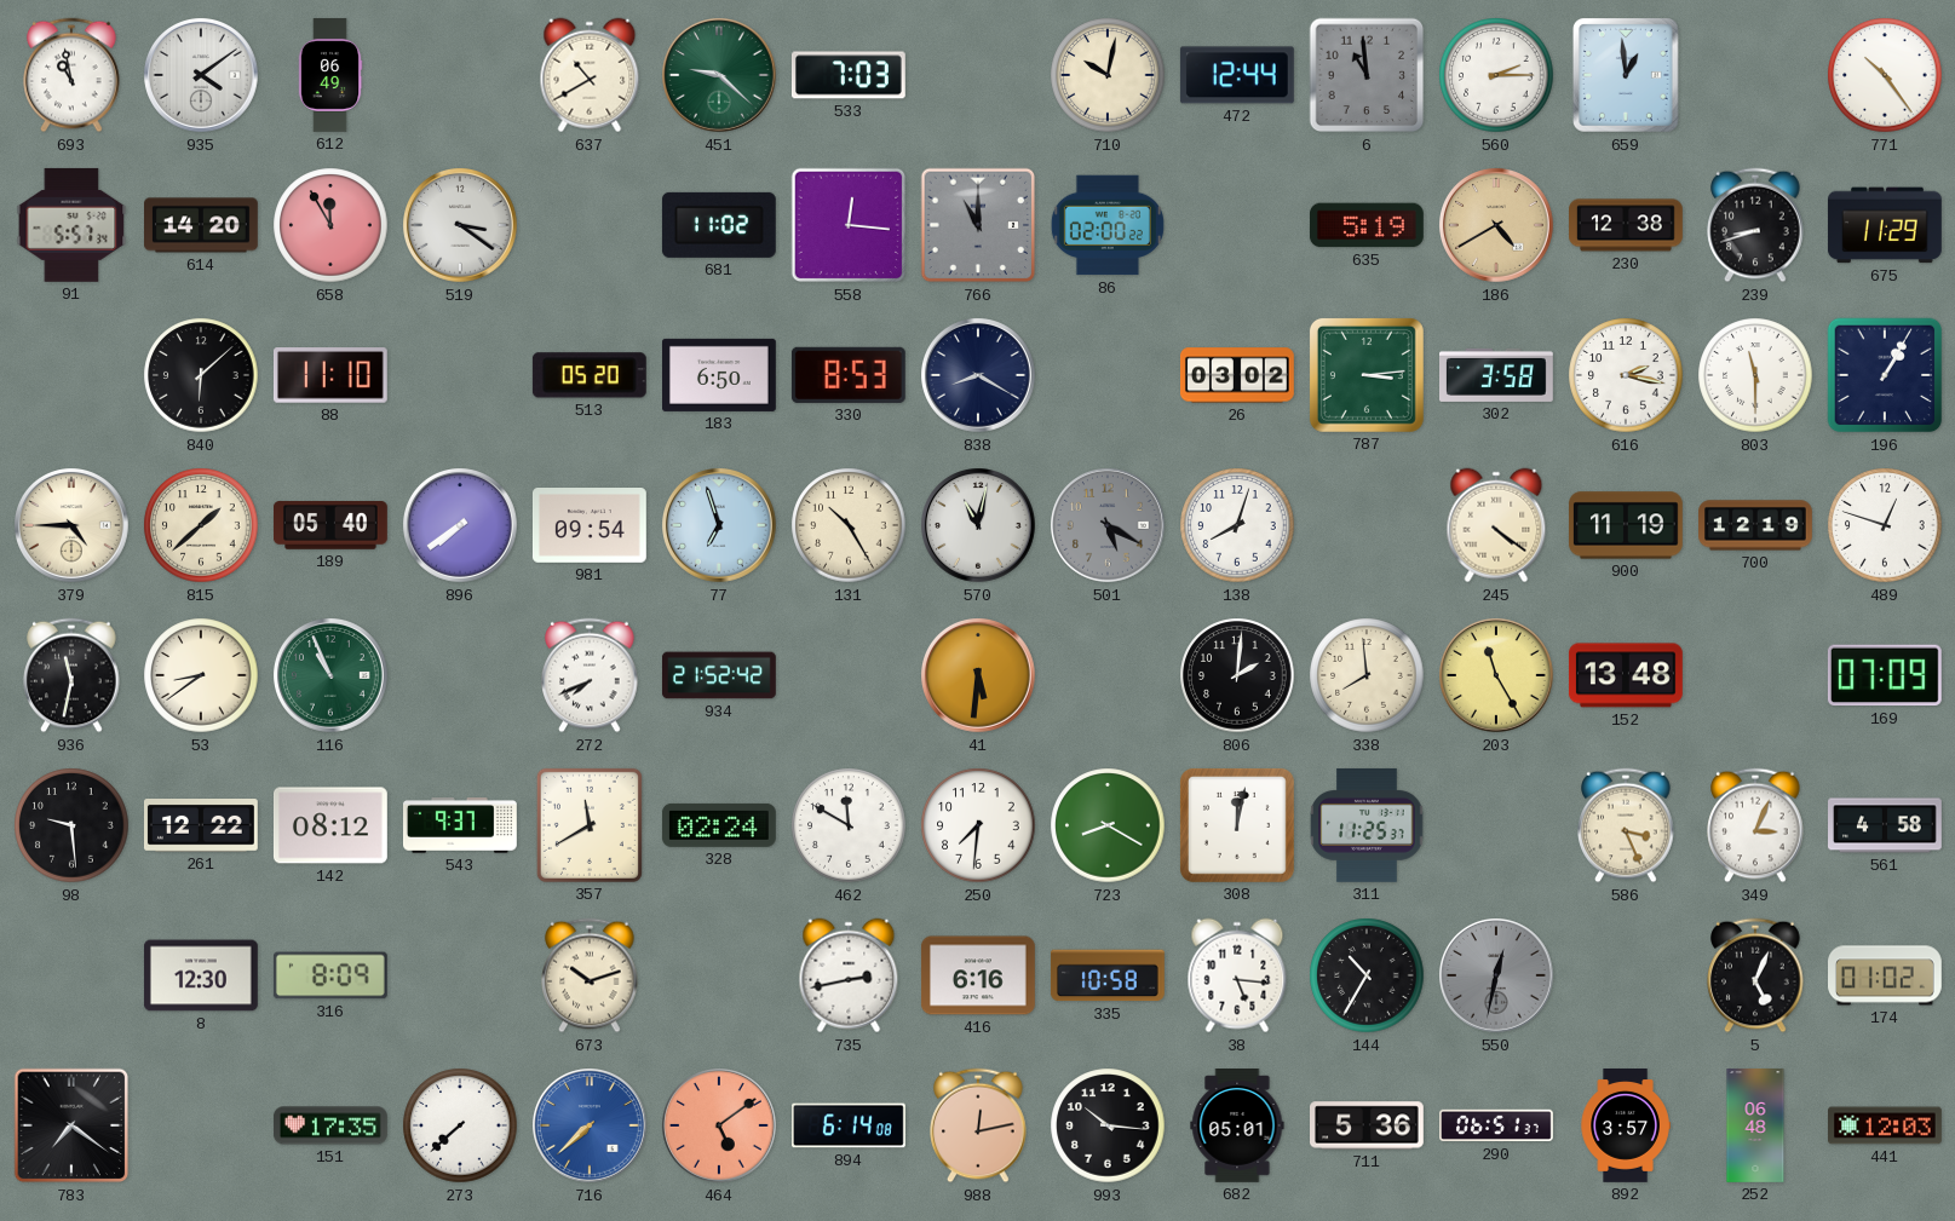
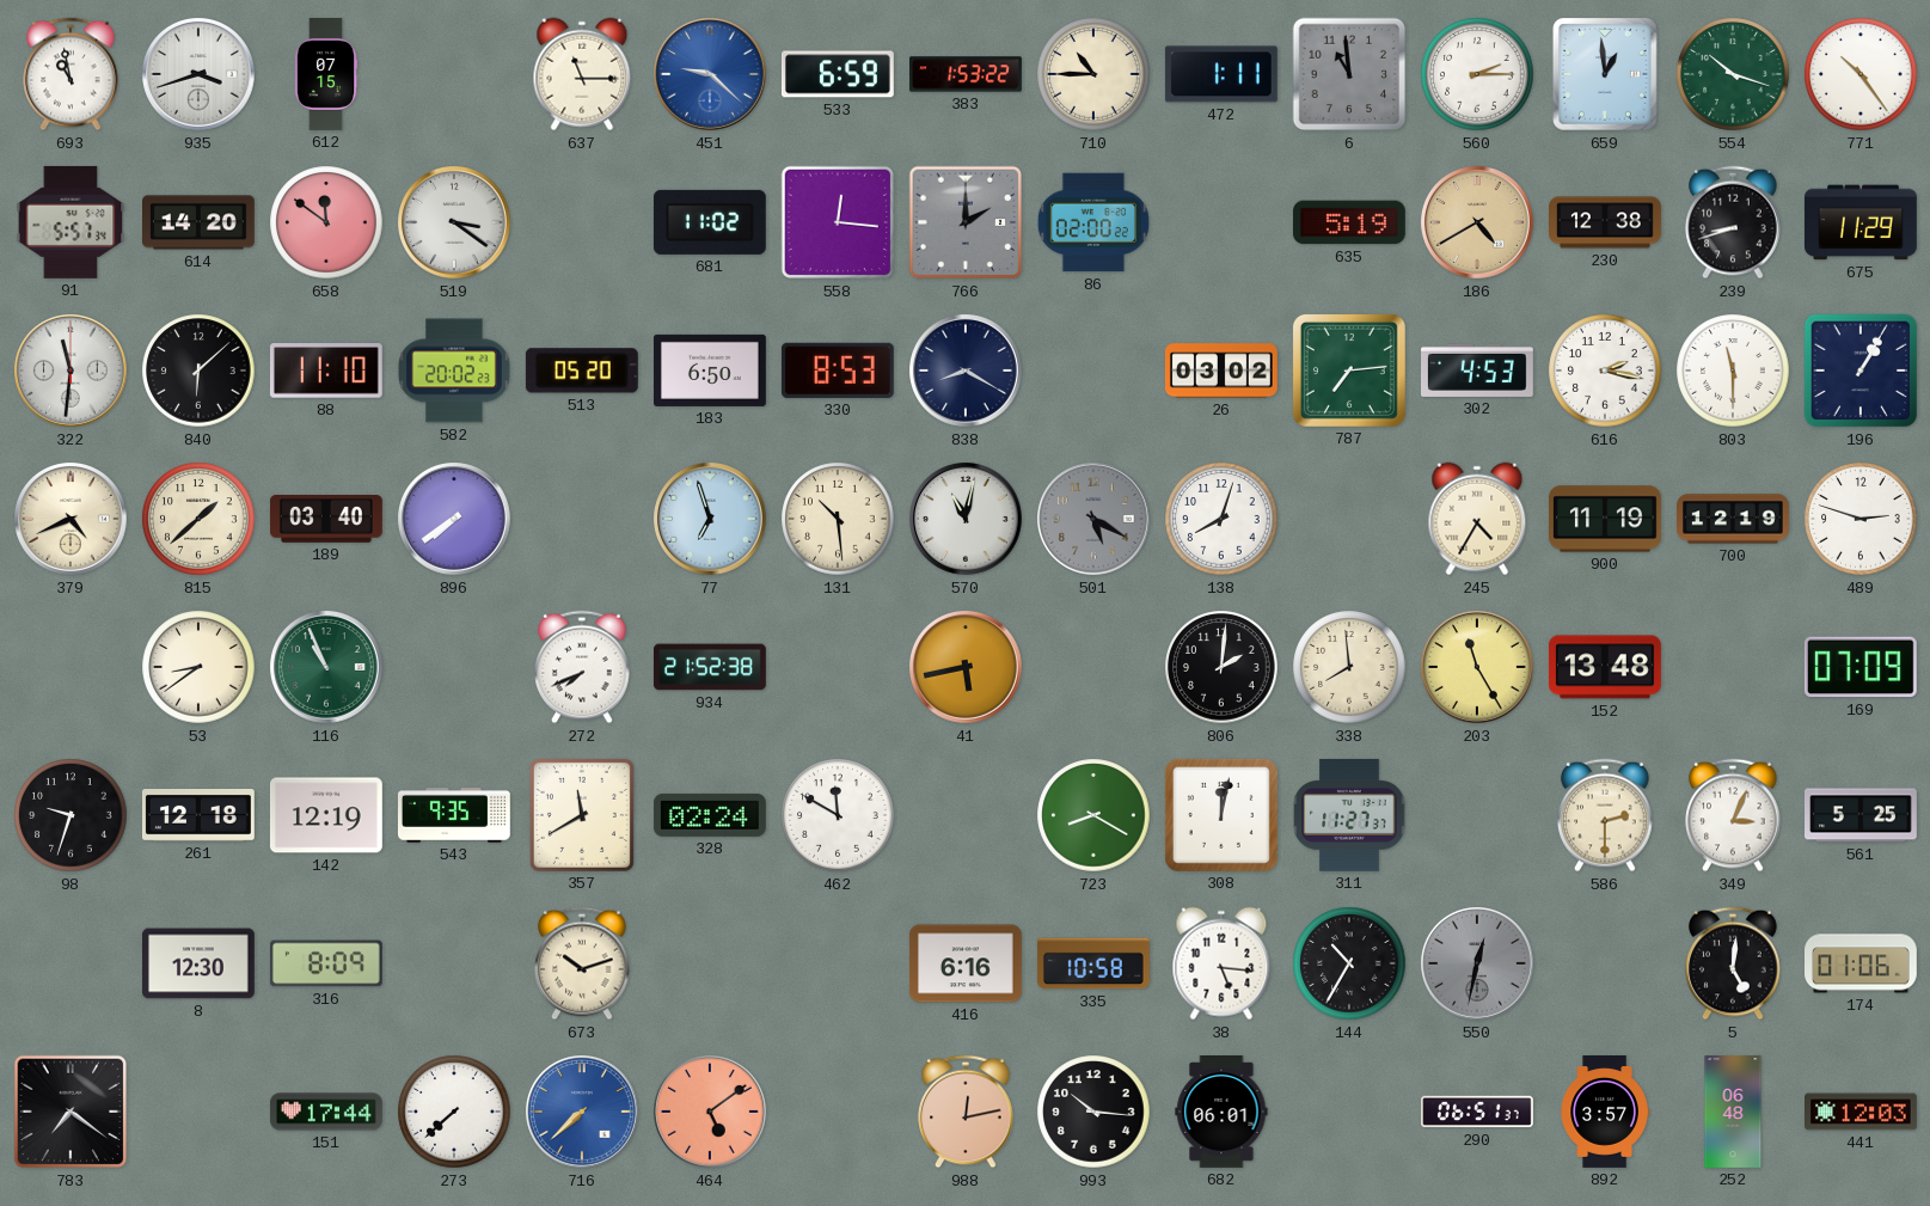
935: 4:09 -> 3:42
612: 06:49 -> 07:15
637: 10:40 -> 11:15
451 dial: green -> blue
533: 7:03 -> 6:59
383: none -> 1:53
710: 10:02 -> 10:45
472: 12:44 -> 1:11
554: none -> 10:18
658: 11:55 -> 11:51
766: 11:00 -> 2:00
322: none -> 11:31
582: none -> 20:02
787: 3:14 -> 7:14
302: 3:58 -> 4:53
379: 4:45 -> 4:41
189: 05:40 -> 03:40
981: 09:54 -> none
131: 10:25 -> 10:29
245: 4:21 -> 4:35
489: 12:48 -> 2:48
936: 11:32 -> none
934: 21:52:42 -> 21:52:38
41: 5:31 -> 5:43
98: 9:29 -> 9:33
261: 12:22 -> 12:18
142: 08:12 -> 12:19
543: 9:37 -> 9:35
250: 7:31 -> none
311: 11:25 -> 11:27
586: 3:26 -> 2:30
561: 4:58 -> 5:25
735: 2:43 -> none
5: 5:04 -> 5:01
174: 01:02 -> 01:06
151: 17:35 -> 17:44
894: 6:14 -> none
682: 05:01 -> 06:01
711: 5:36 -> none
